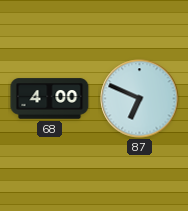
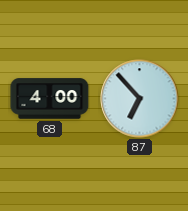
87: 6:49 -> 6:53
